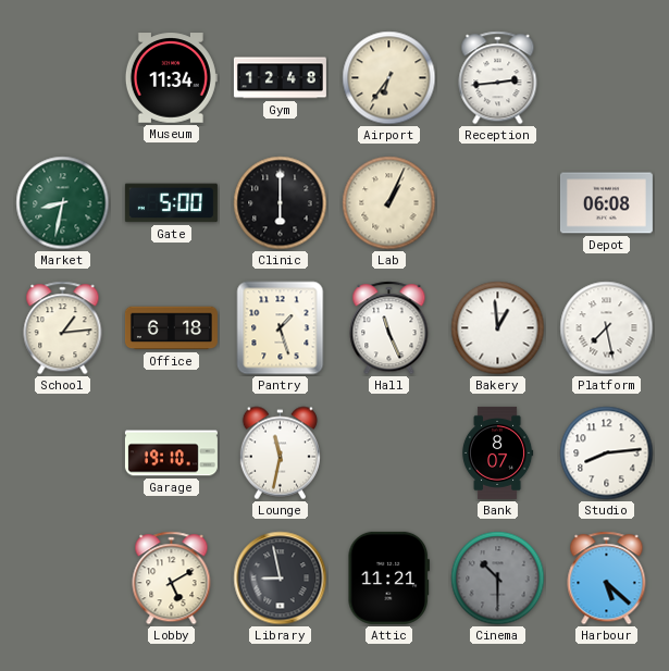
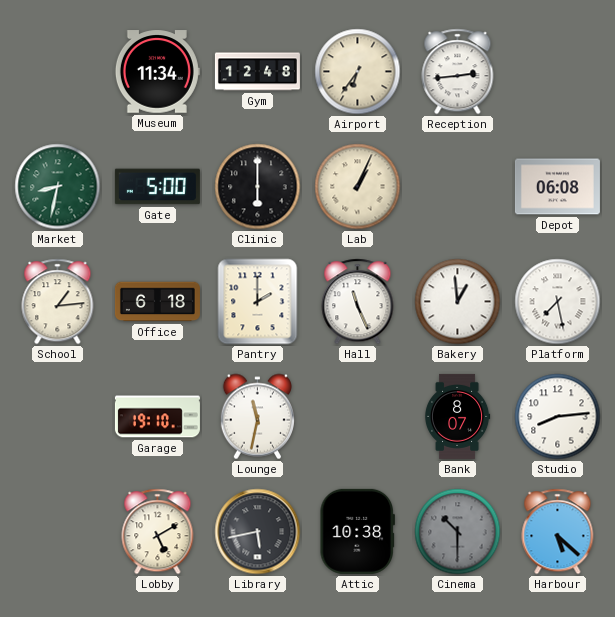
Pantry: 1:27 -> 2:00
Library: 8:58 -> 5:43
Attic: 11:21 -> 10:38
